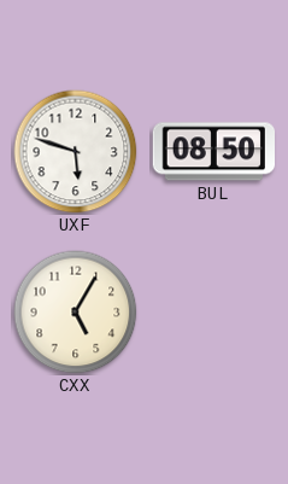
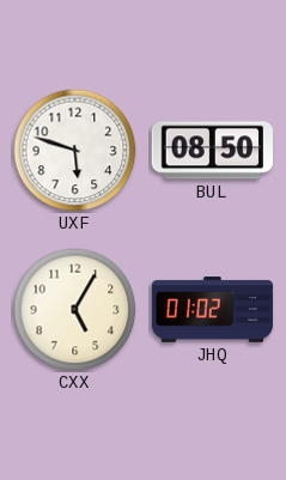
JHQ: none -> 01:02
